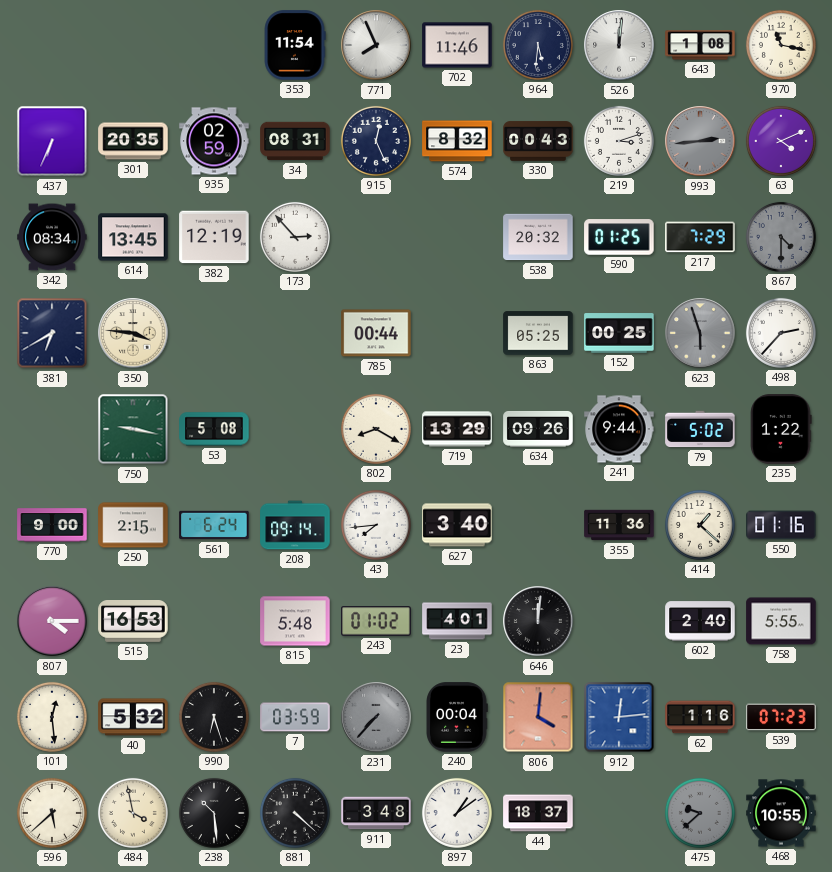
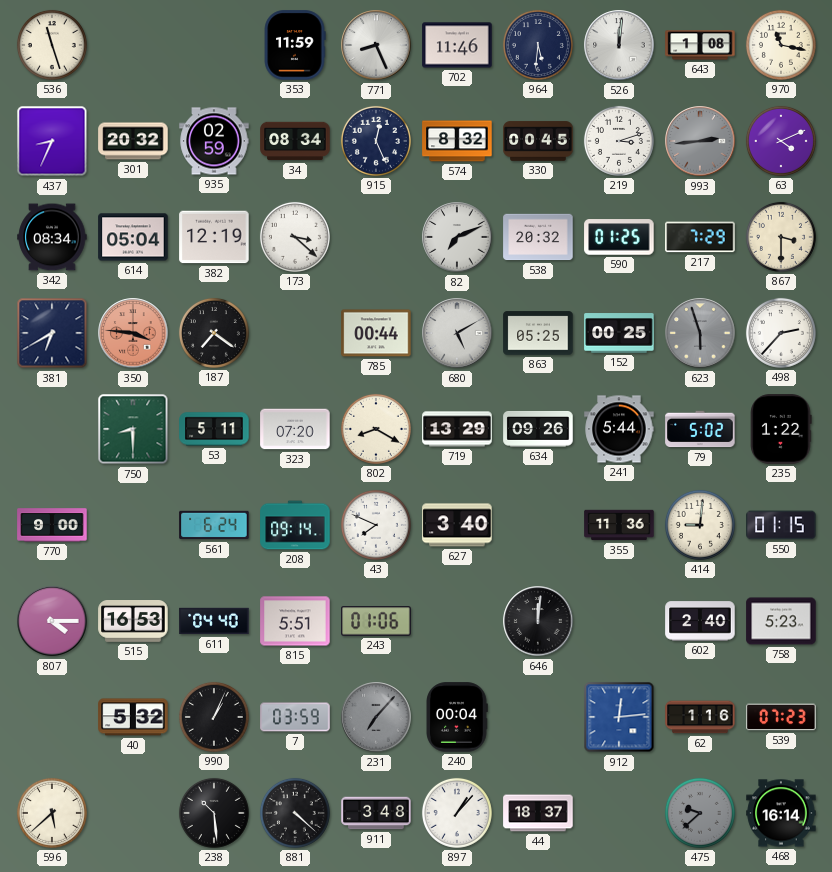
536: none -> 11:27
353: 11:54 -> 11:59
771: 7:56 -> 8:26
437: 6:34 -> 8:34
301: 20:35 -> 20:32
34: 08:31 -> 08:34
330: 00:43 -> 00:45
614: 13:45 -> 05:04
173: 2:53 -> 3:22
82: none -> 7:11
867: 4:30 -> 3:30
867 dial: grey -> cream
350 dial: cream -> salmon
187: none -> 7:21
680: none -> 5:10
750: 9:17 -> 8:30
53: 5:08 -> 5:11
323: none -> 07:20
241: 9:44 -> 5:44
250: 2:15 -> none
43: 7:44 -> 7:49
414: 1:22 -> 9:01
550: 01:16 -> 01:15
611: none -> 04:40
815: 5:48 -> 5:51
243: 01:02 -> 01:06
23: 4:01 -> none
758: 5:55 -> 5:23
101: 12:29 -> none
990: 6:27 -> 1:04
231: 7:37 -> 7:07
806: 4:01 -> none
484: 3:58 -> none
897: 1:09 -> 1:07
468: 10:55 -> 16:14
